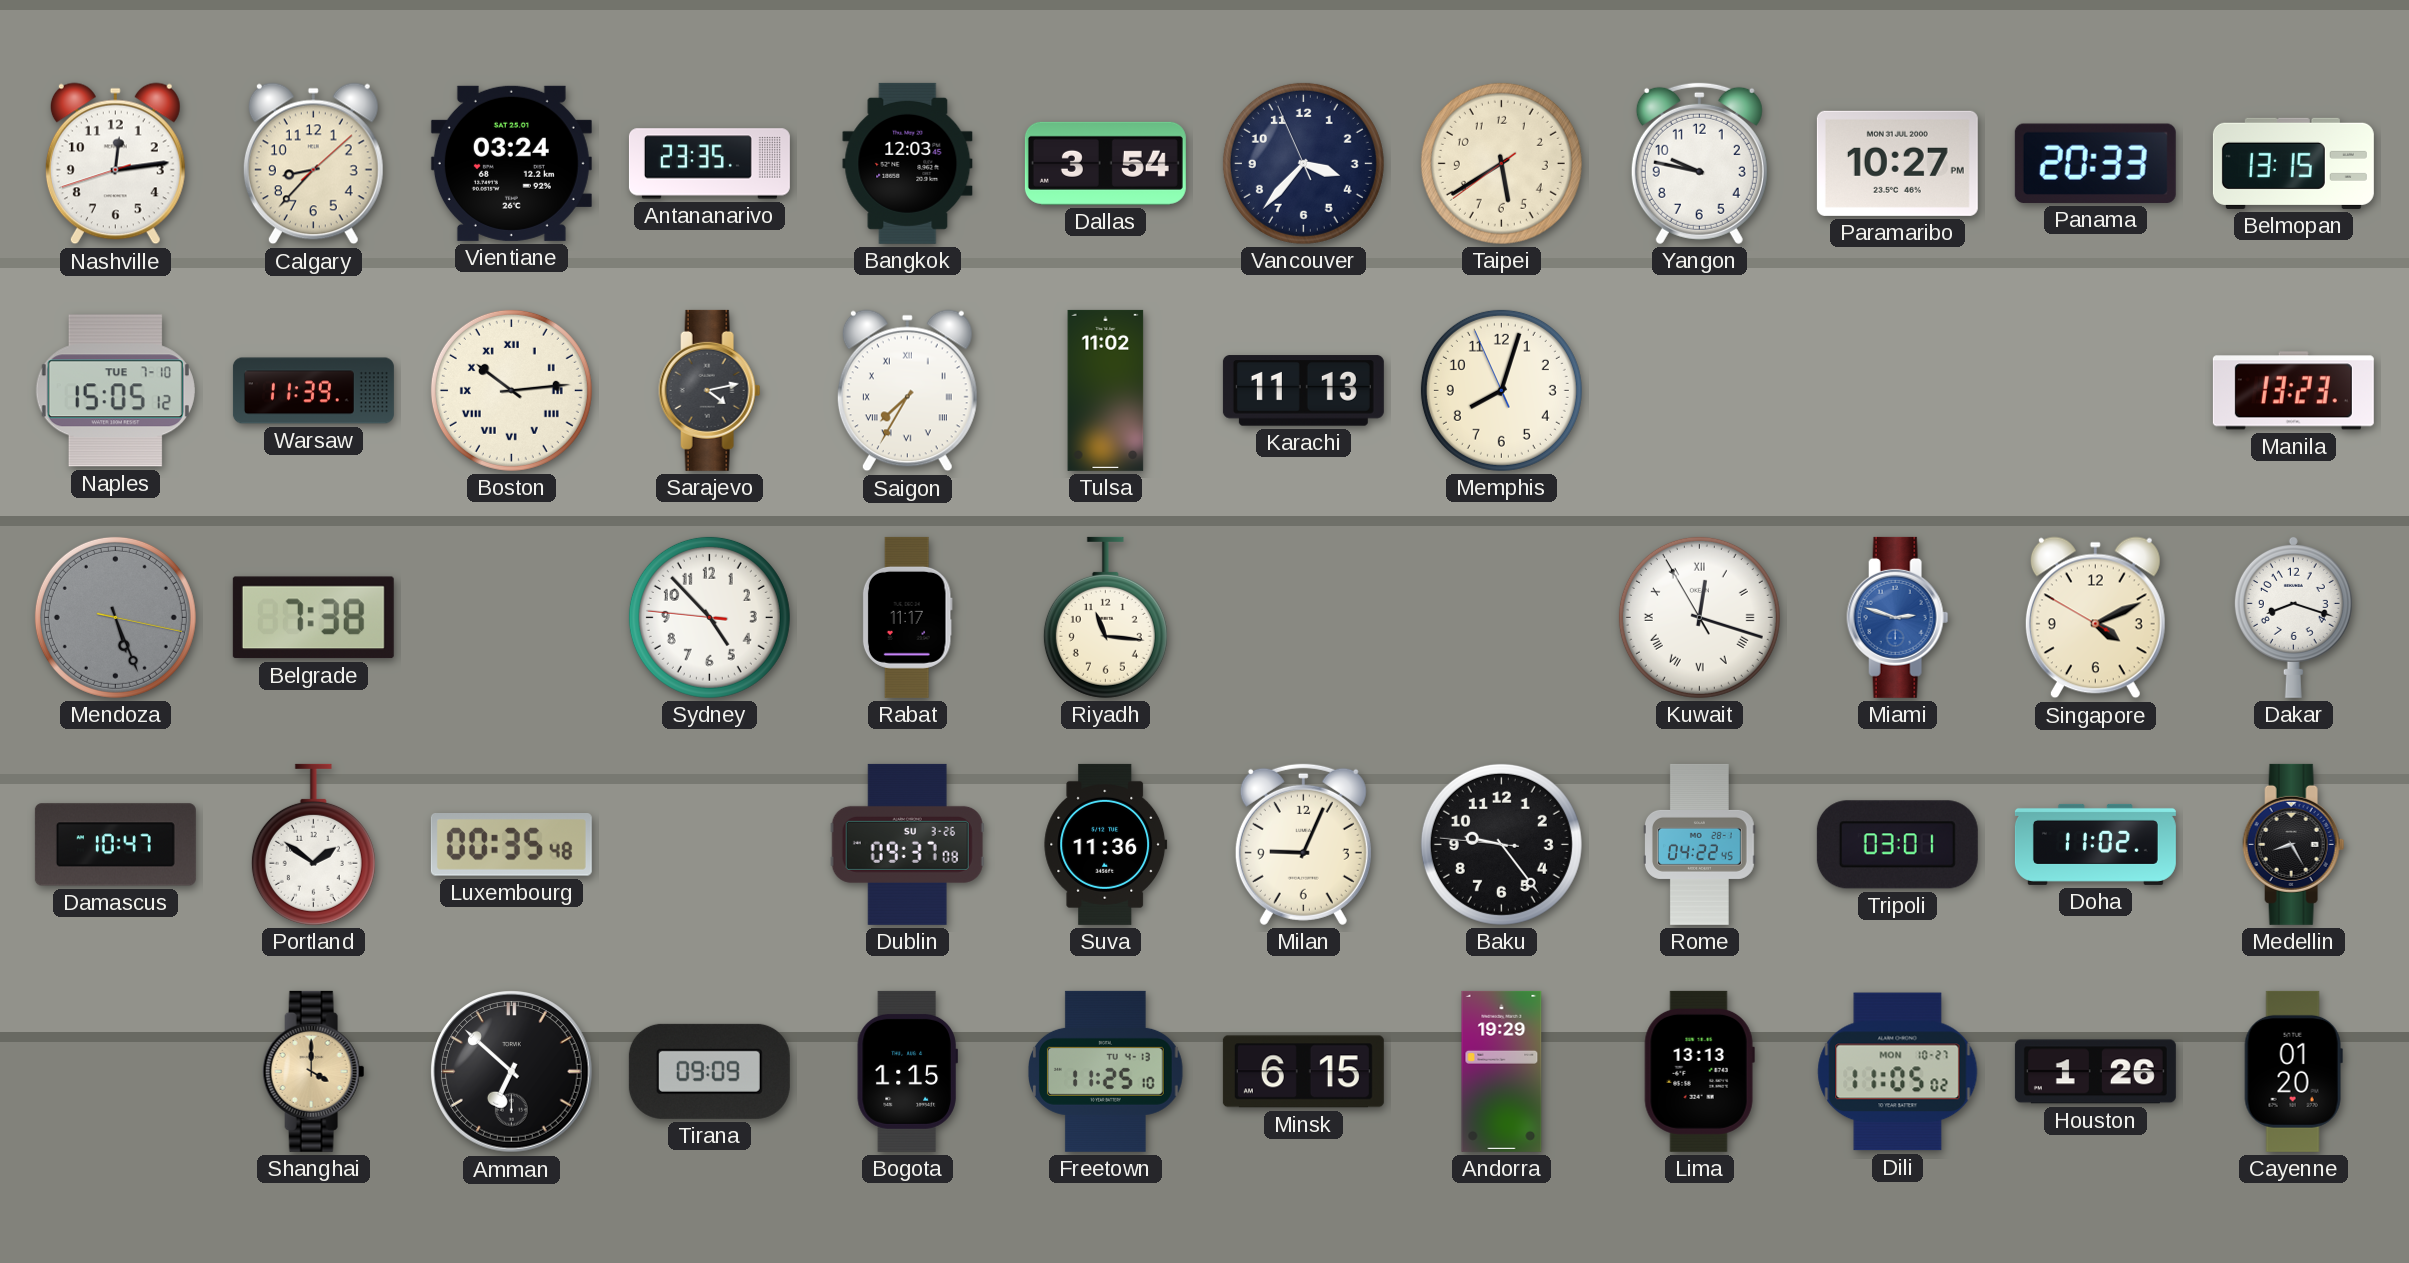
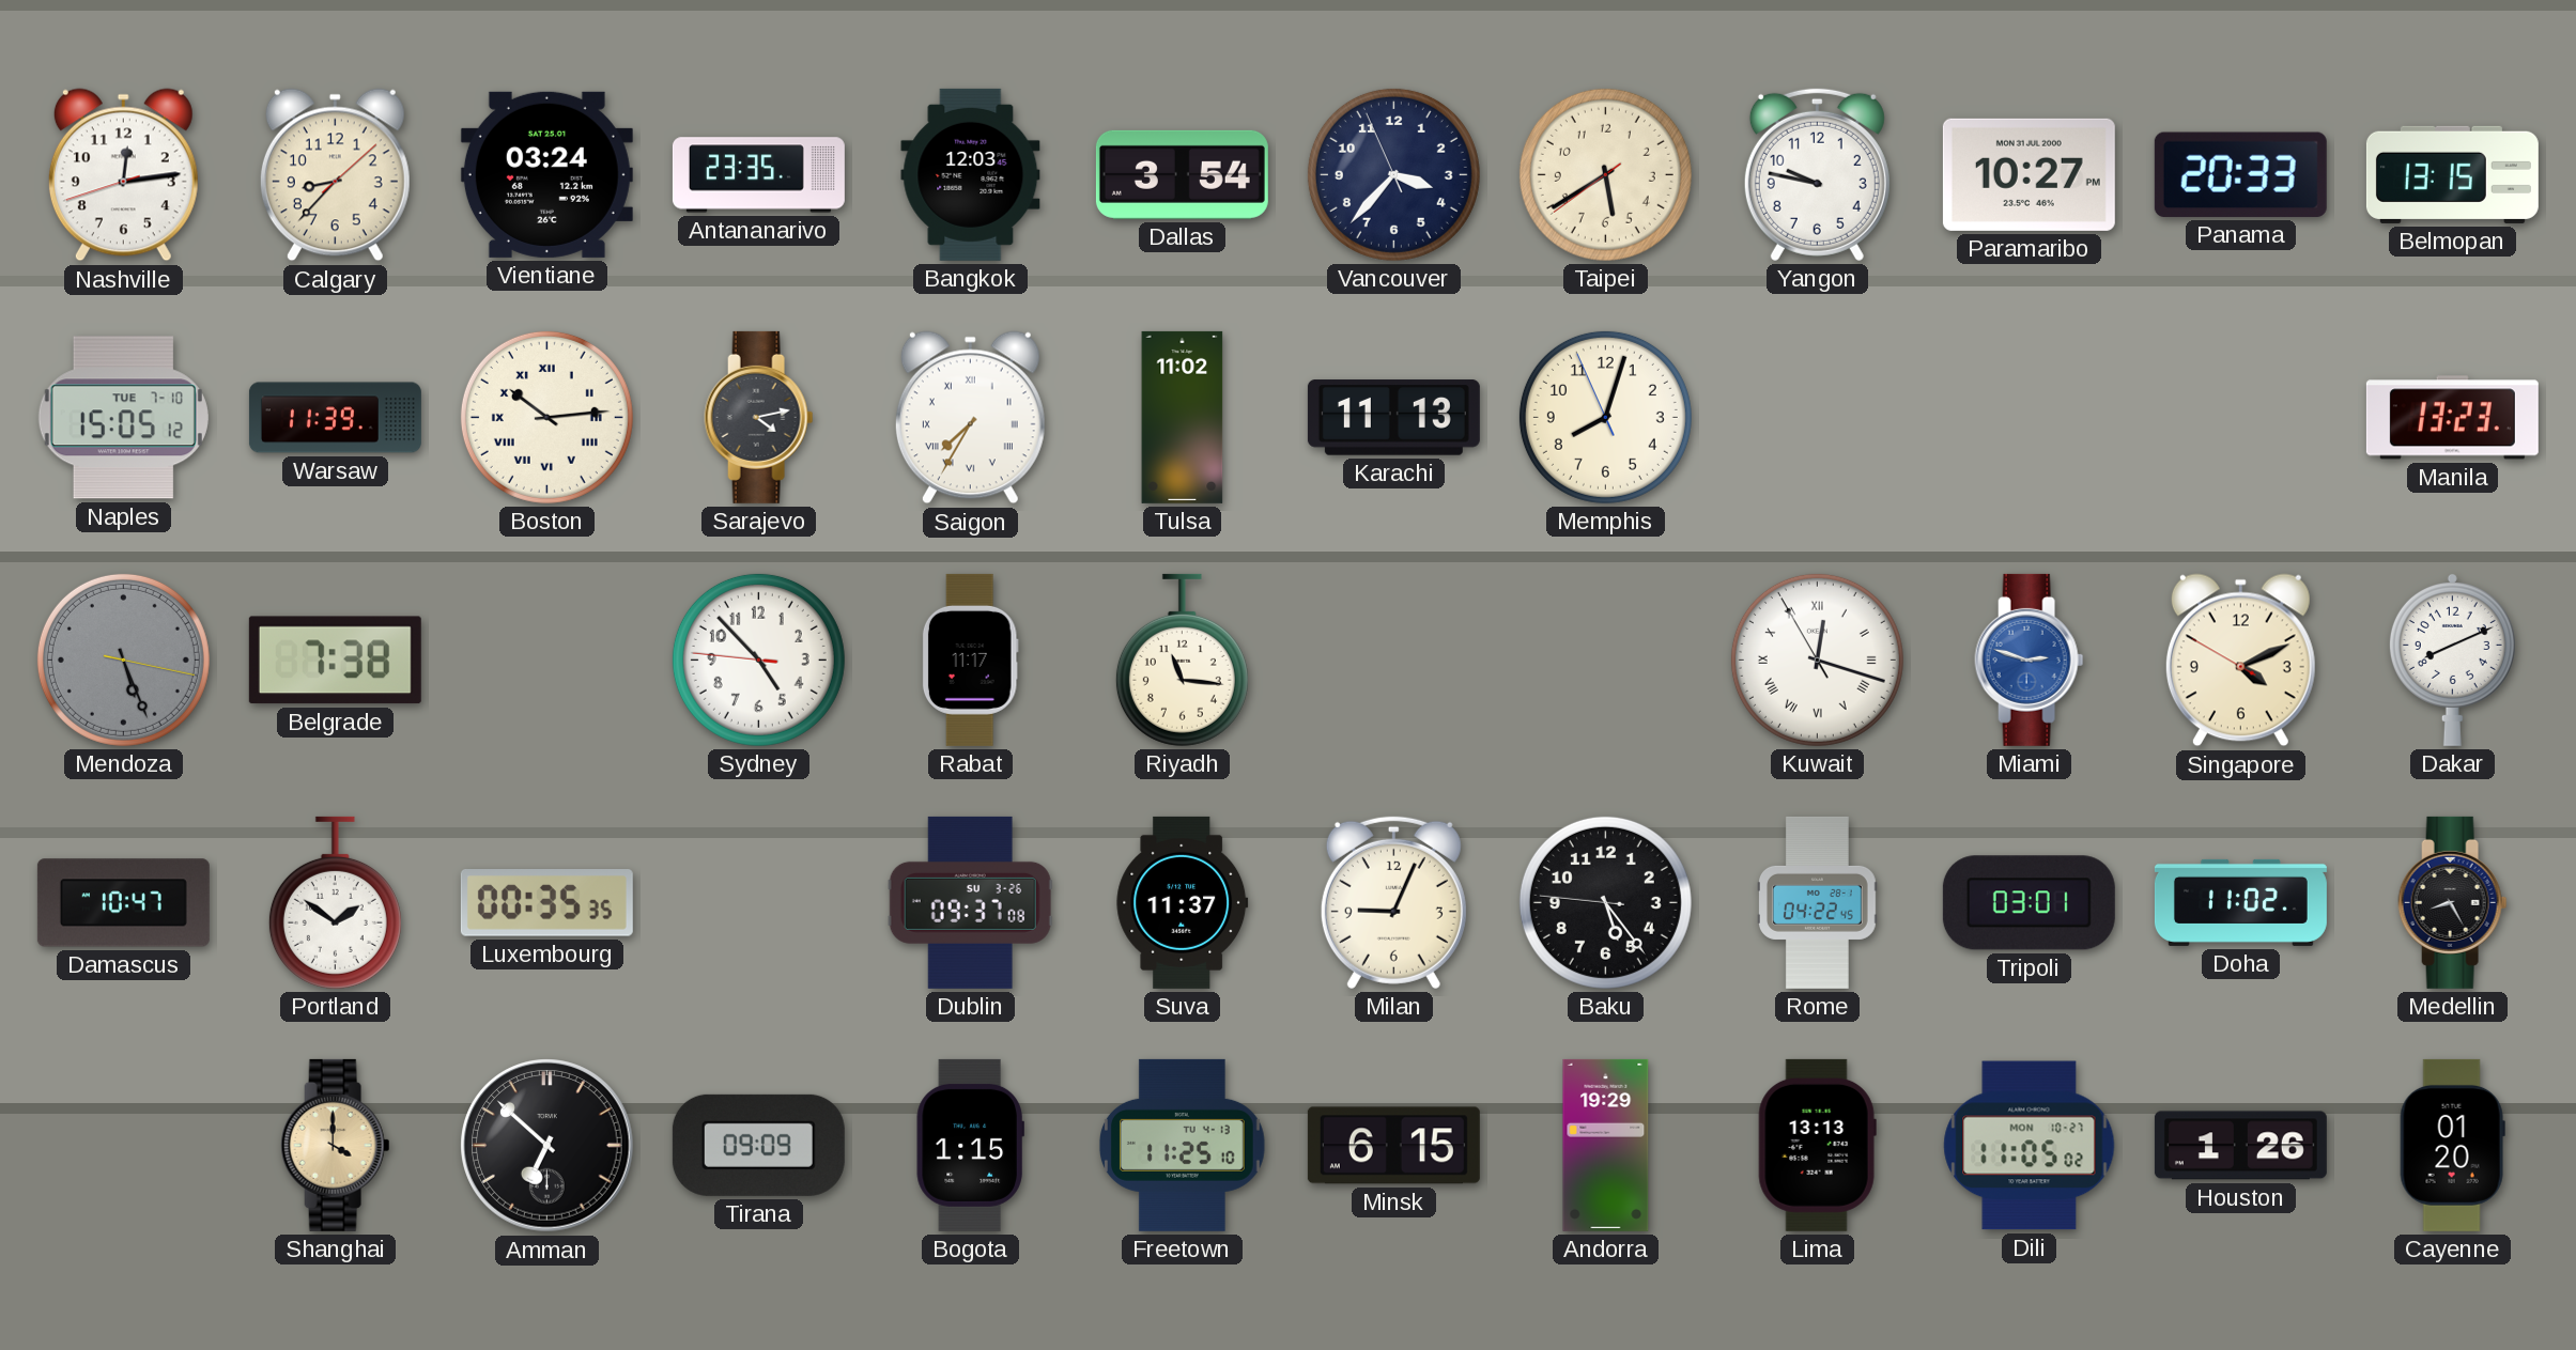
Dakar: 8:18 -> 8:11
Luxembourg: 00:35:48 -> 00:35:35
Suva: 11:36 -> 11:37
Baku: 9:23 -> 5:23
